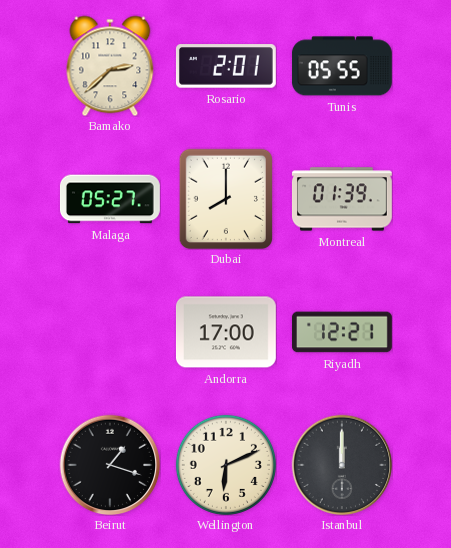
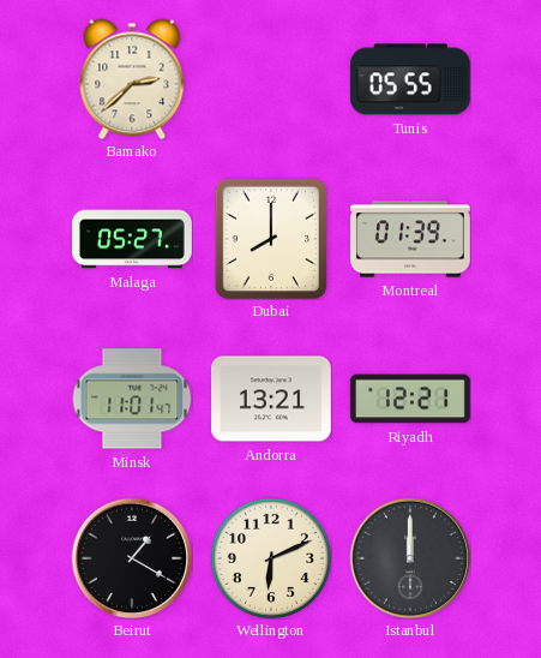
Rosario: 2:01 -> none
Minsk: none -> 11:01
Andorra: 17:00 -> 13:21
Beirut: 1:18 -> 1:20
